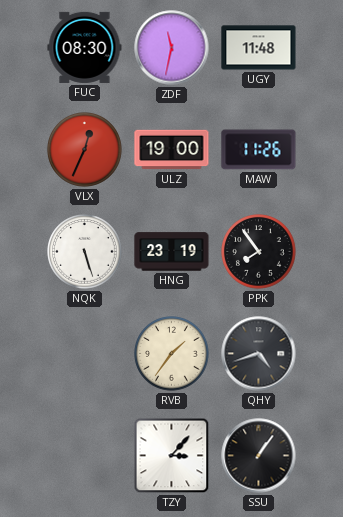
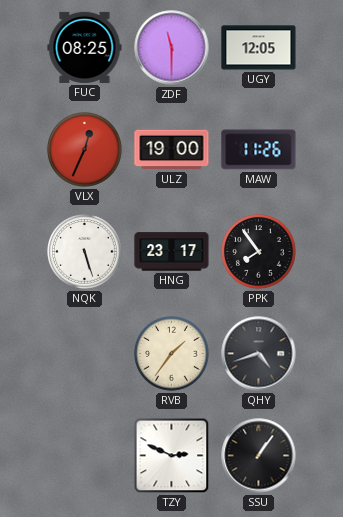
FUC: 08:30 -> 08:25
ZDF: 11:32 -> 11:30
UGY: 11:48 -> 12:05
HNG: 23:19 -> 23:17
TZY: 3:07 -> 2:49
